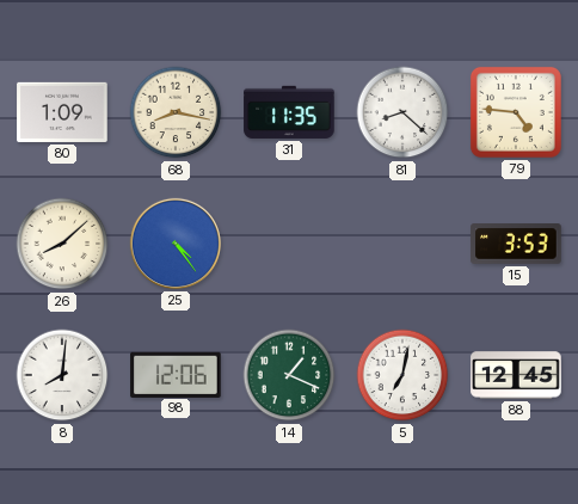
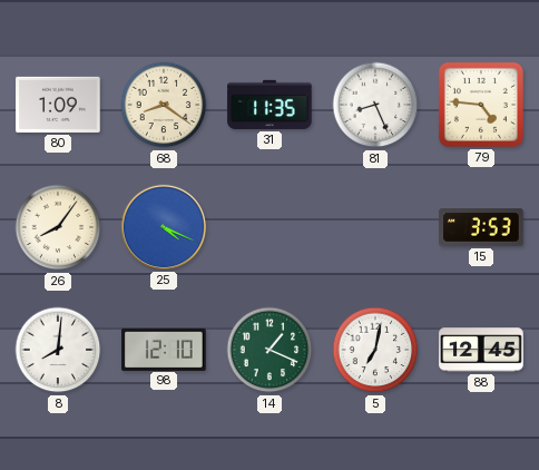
68: 8:17 -> 8:21
81: 8:22 -> 8:26
26: 8:08 -> 8:06
25: 4:24 -> 4:19
98: 12:06 -> 12:10
